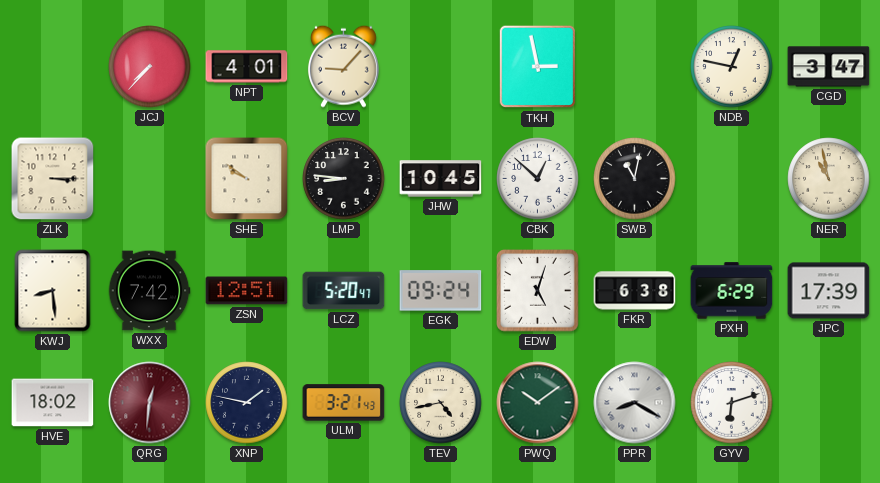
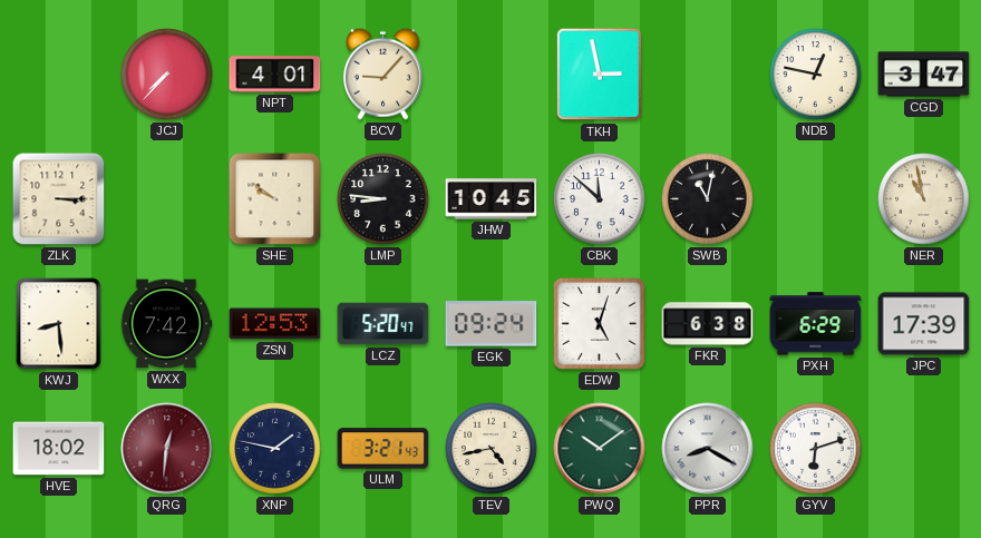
CBK: 12:52 -> 11:52
ZSN: 12:51 -> 12:53
